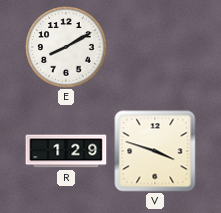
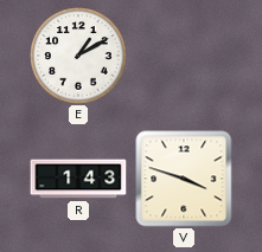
E: 8:10 -> 1:10
R: 1:29 -> 1:43
